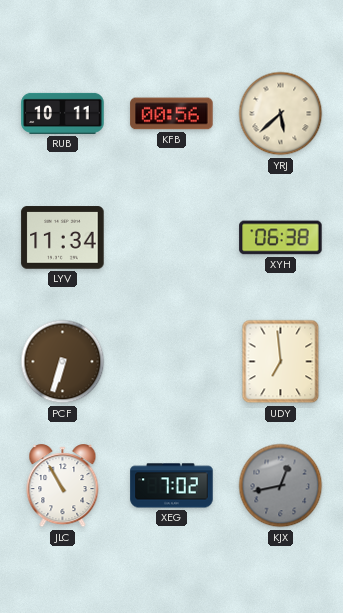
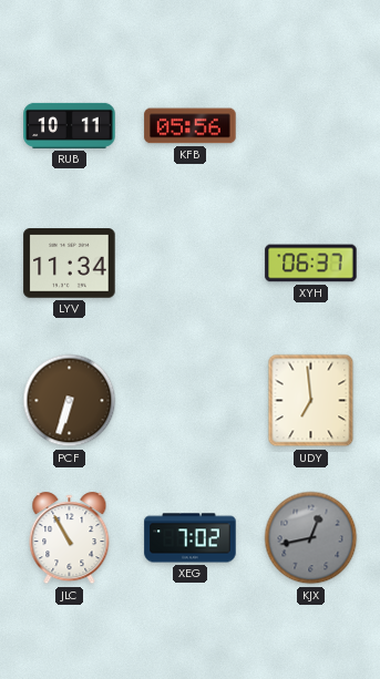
KFB: 00:56 -> 05:56
YRJ: 5:38 -> none
XYH: 06:38 -> 06:37
